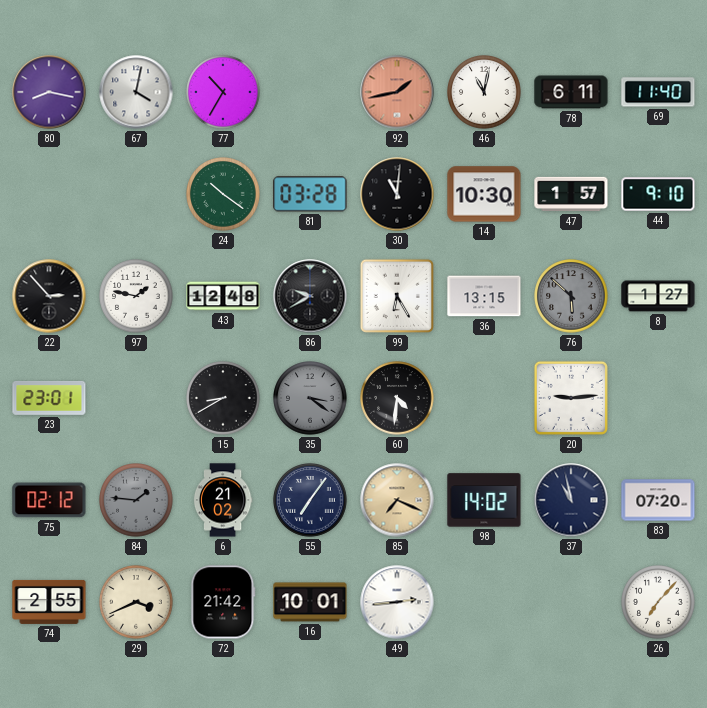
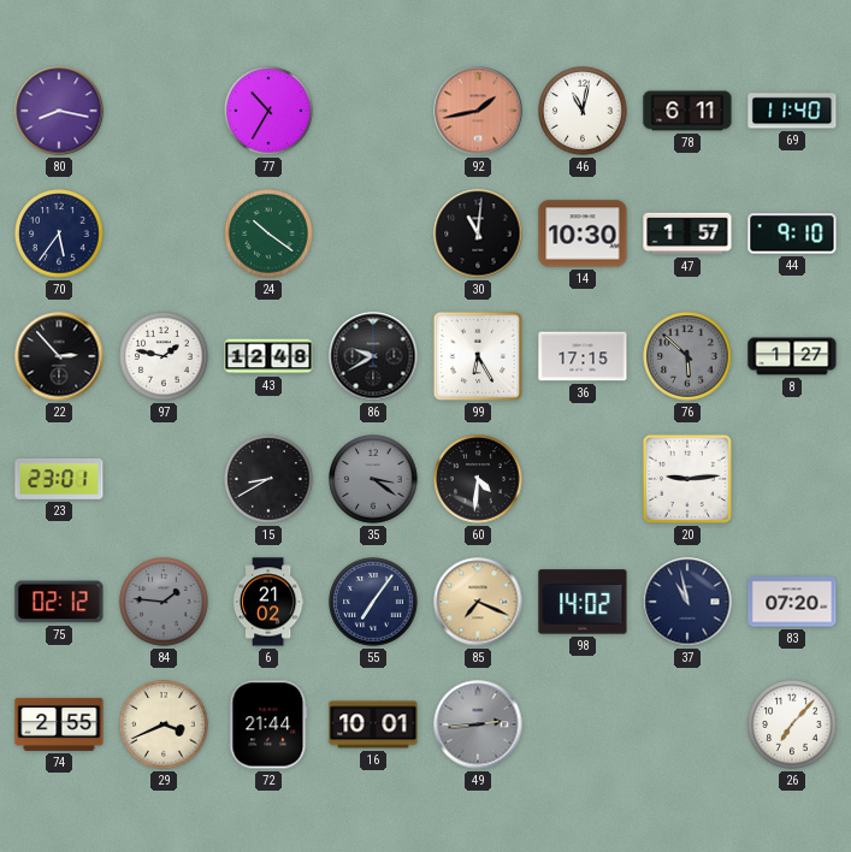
67: 4:02 -> none
70: none -> 5:36
81: 03:28 -> none
36: 13:15 -> 17:15
72: 21:42 -> 21:44
49 dial: white -> grey
